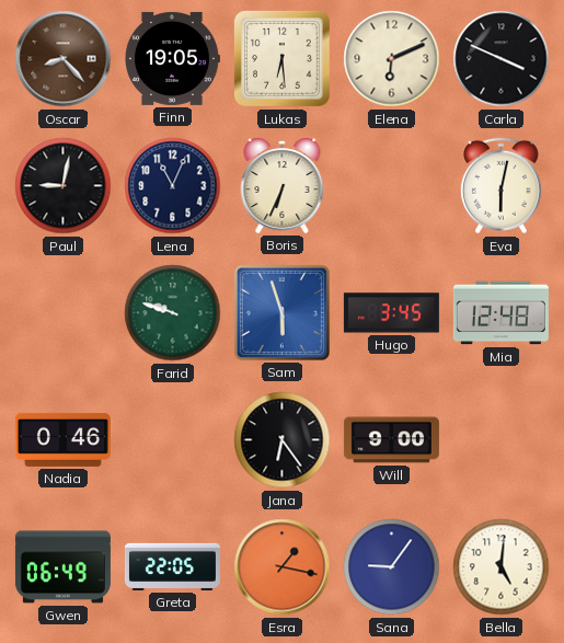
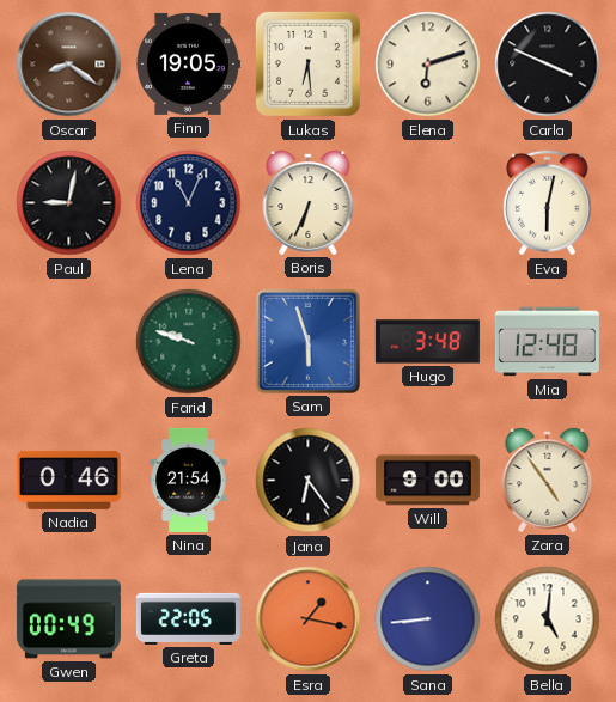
Oscar: 8:23 -> 8:21
Elena: 6:11 -> 6:12
Hugo: 3:45 -> 3:48
Nina: none -> 21:54
Zara: none -> 4:54
Gwen: 06:49 -> 00:49
Sana: 9:06 -> 8:44
